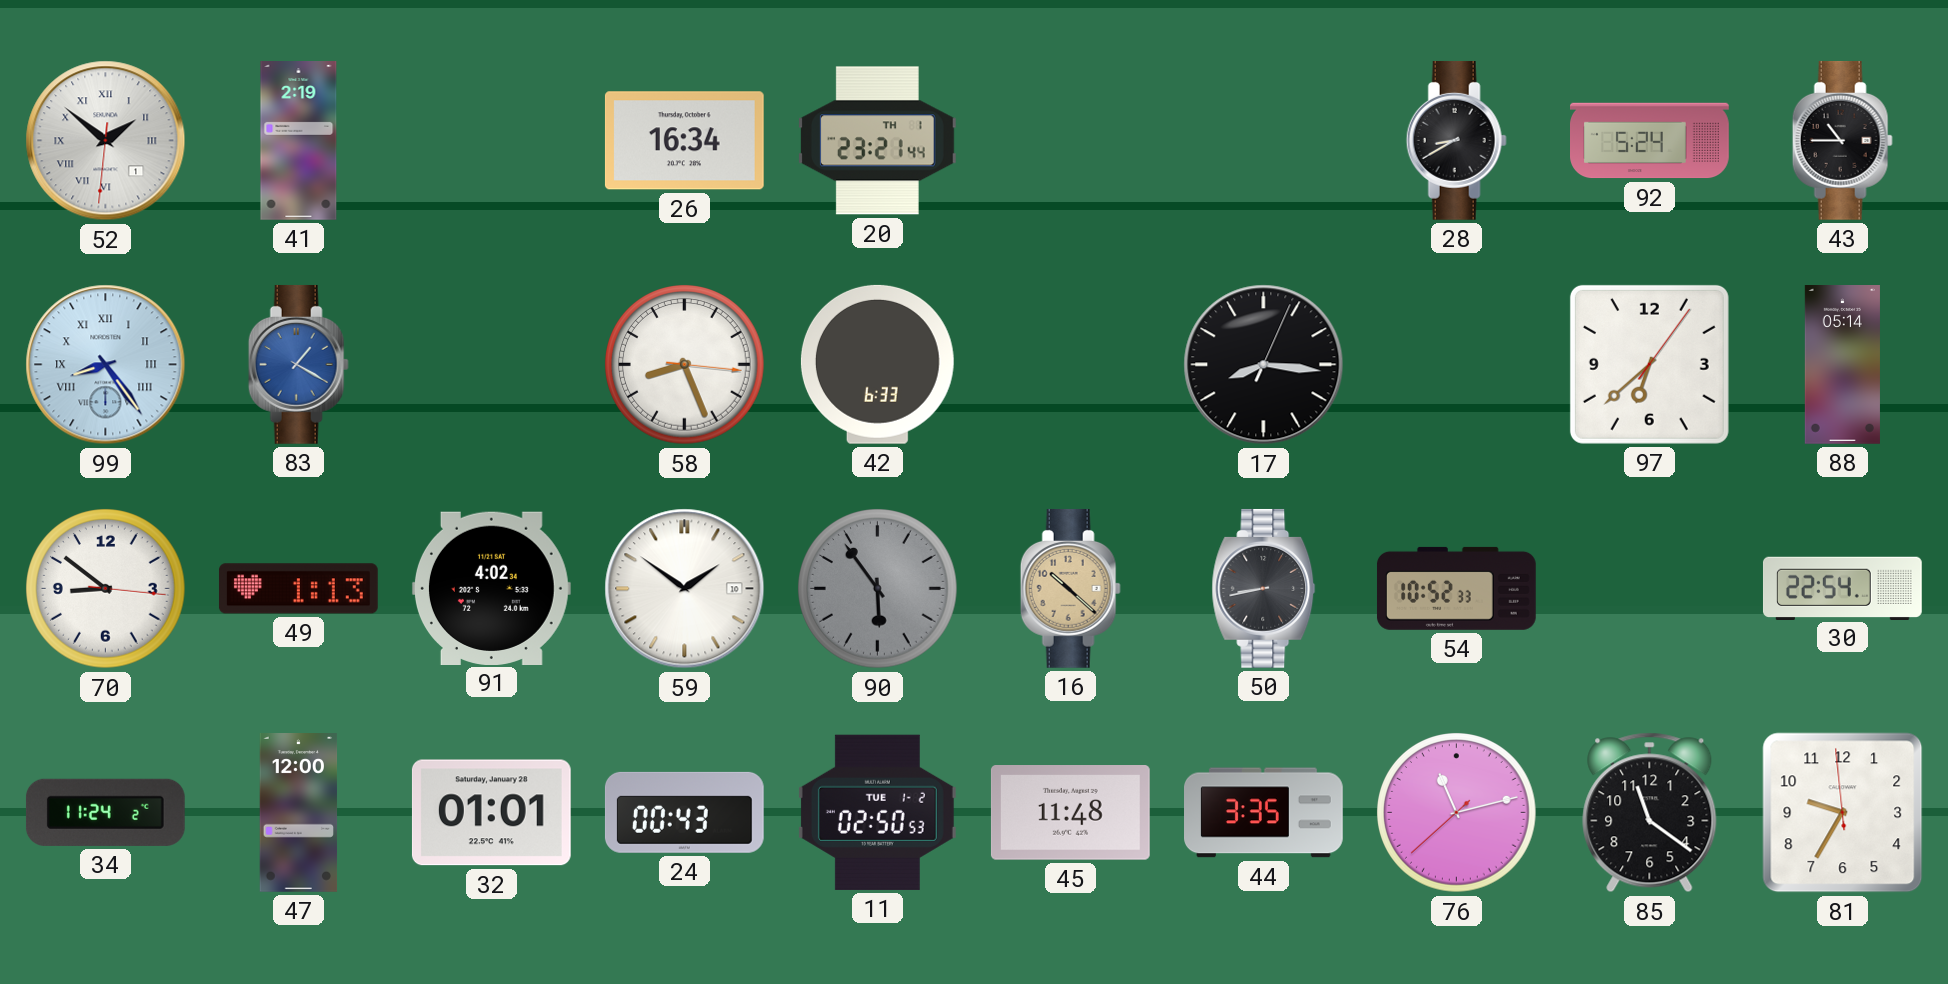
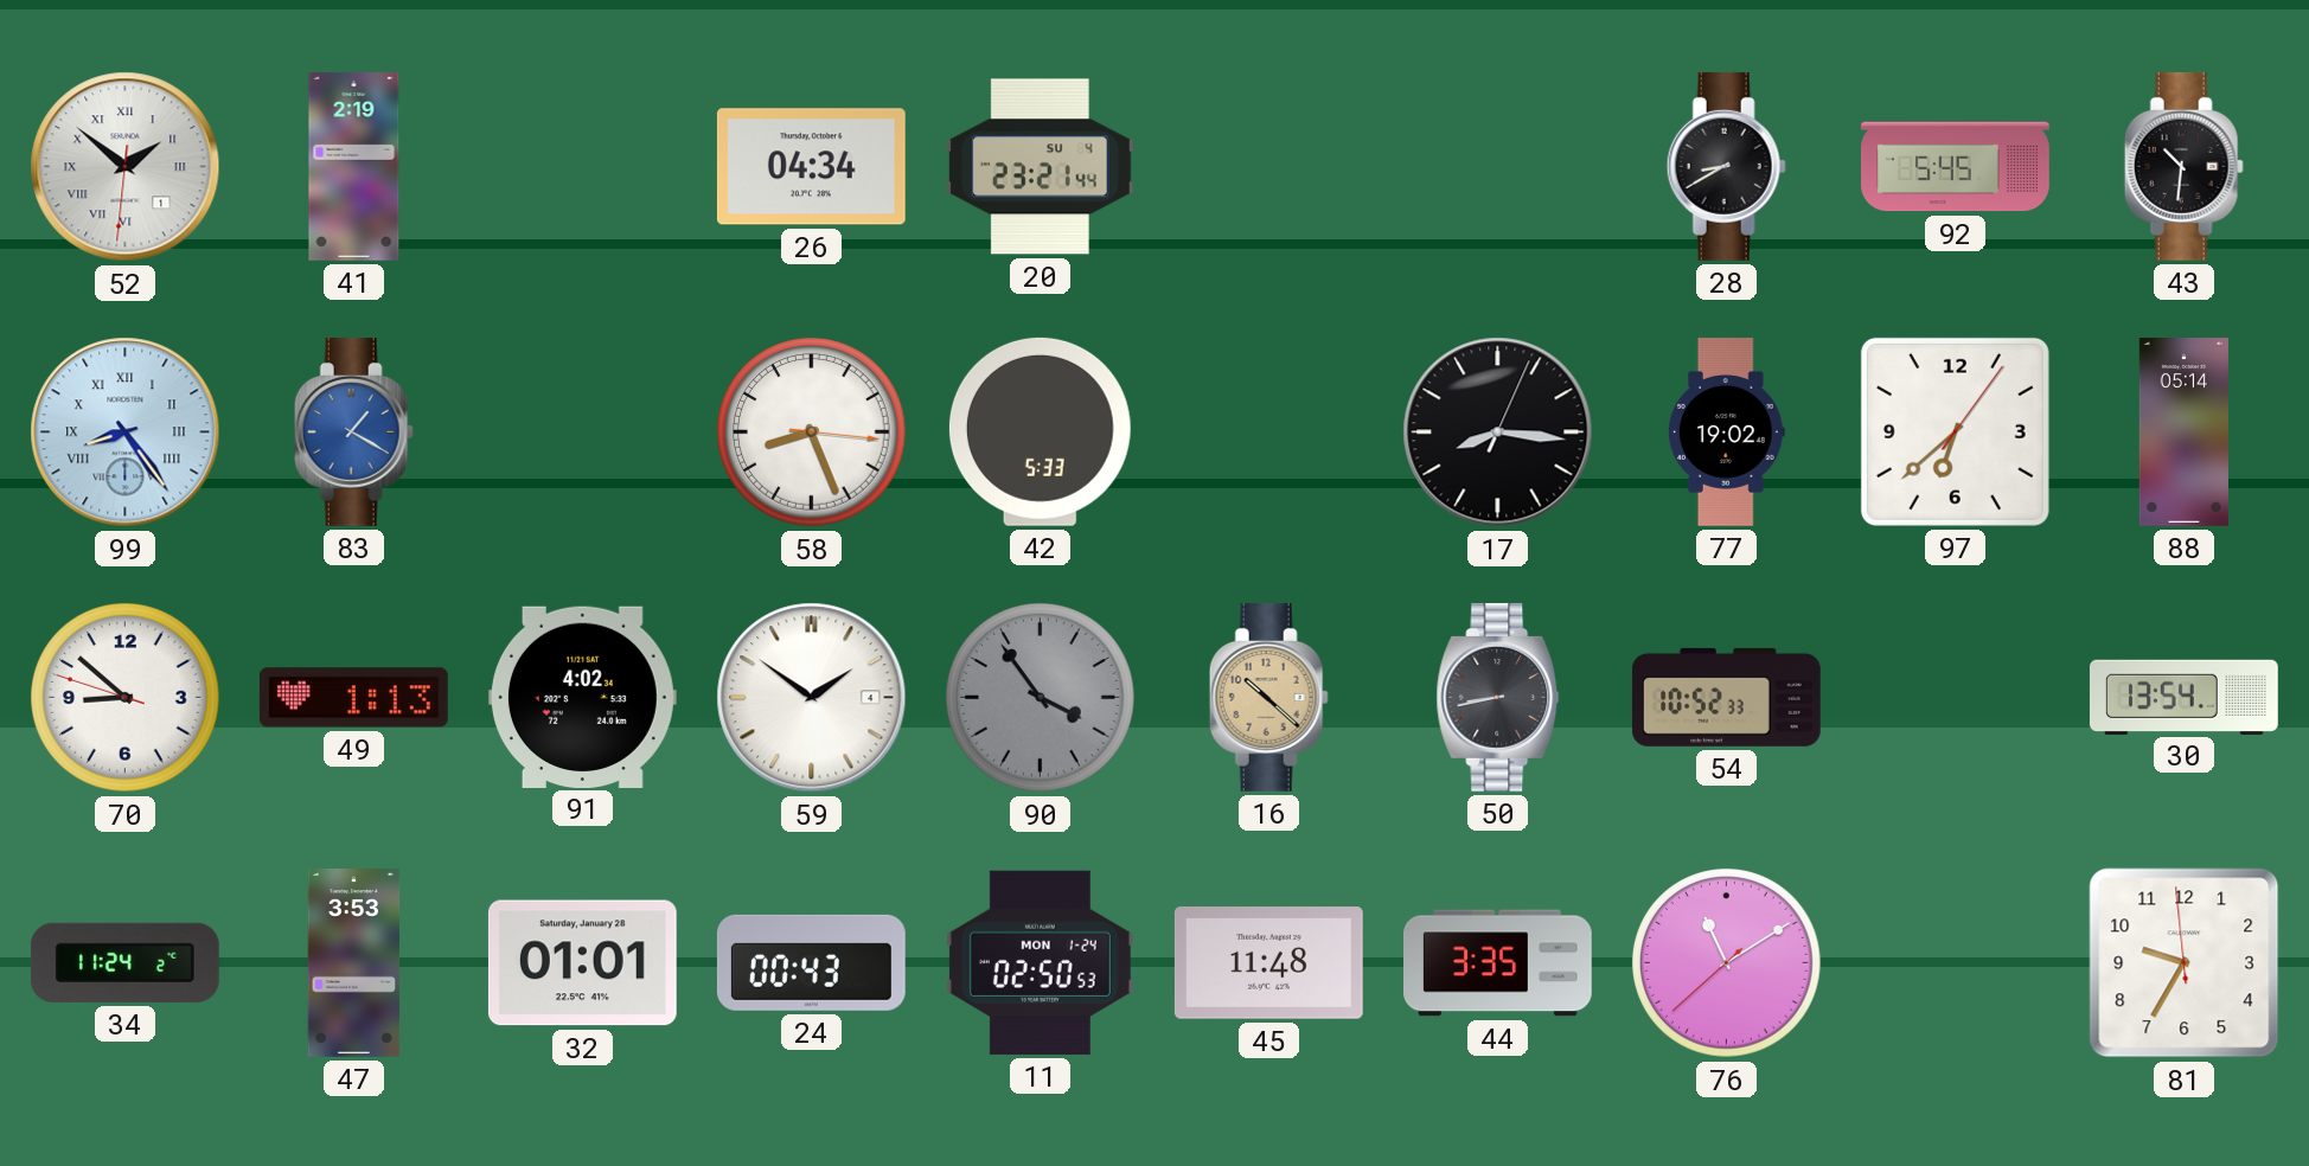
26: 16:34 -> 04:34
20 date: TH 1 -> SU 4
92: 5:24 -> 5:45
43: 10:45 -> 10:31
42: 6:33 -> 5:33
77: none -> 19:02
70: 8:51:16 -> 8:51:48
59 date: 10 -> 4
90: 5:54 -> 3:54
30: 22:54 -> 13:54
47: 12:00 -> 3:53
11 date: TUE 1-2 -> MON 1-24
76: 11:12 -> 11:09
85: 11:21 -> none
